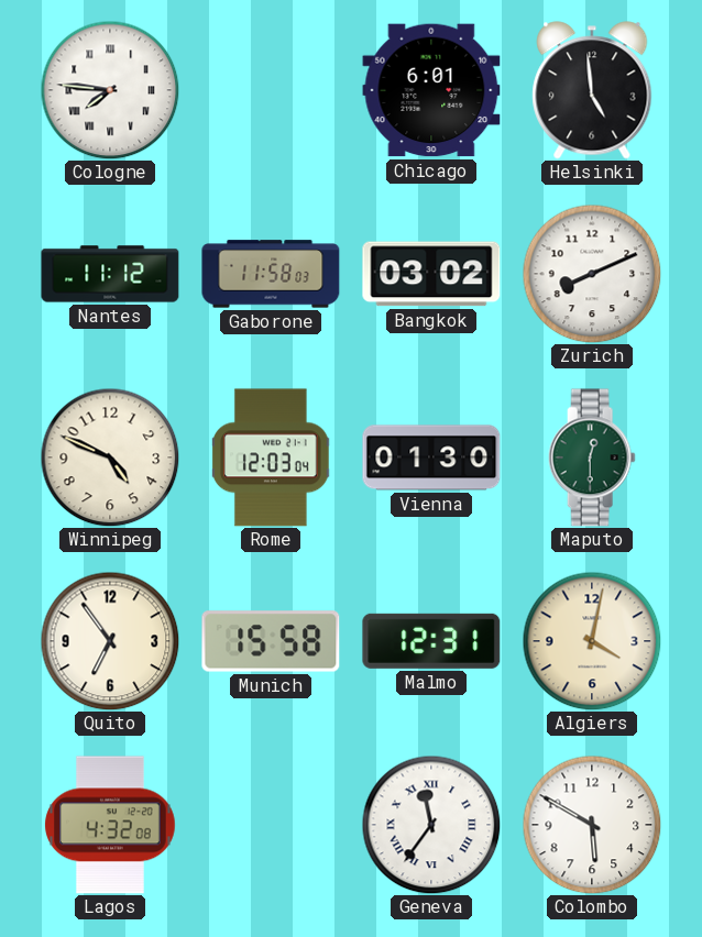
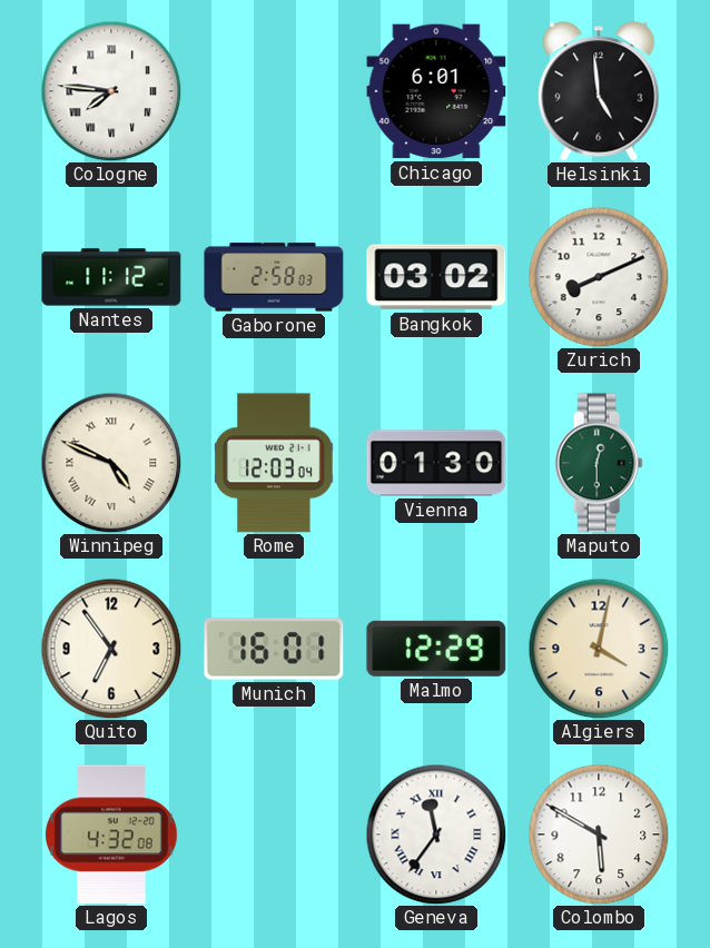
Gaborone: 11:58 -> 2:58
Winnipeg numerals: Arabic -> Roman
Munich: 15:58 -> 16:01
Malmo: 12:31 -> 12:29
